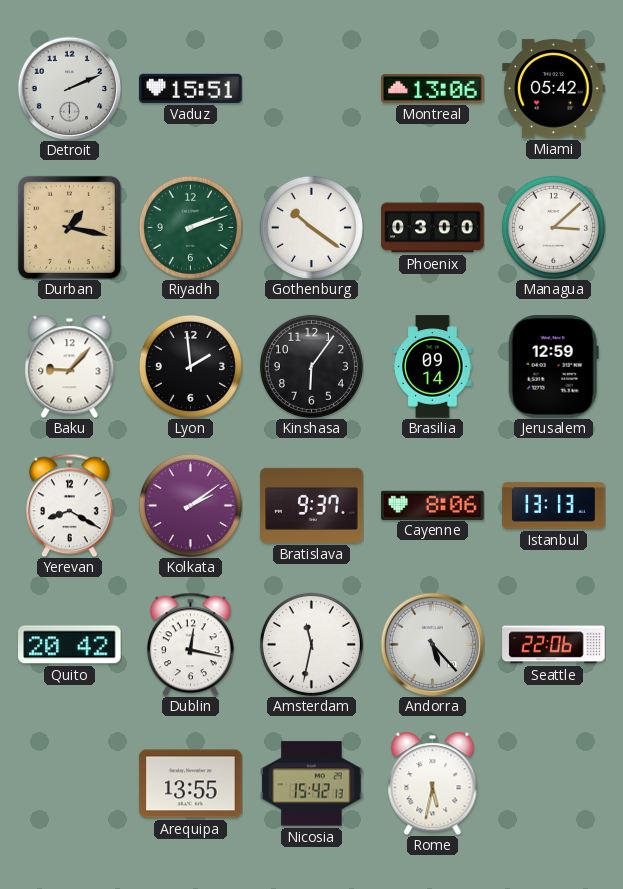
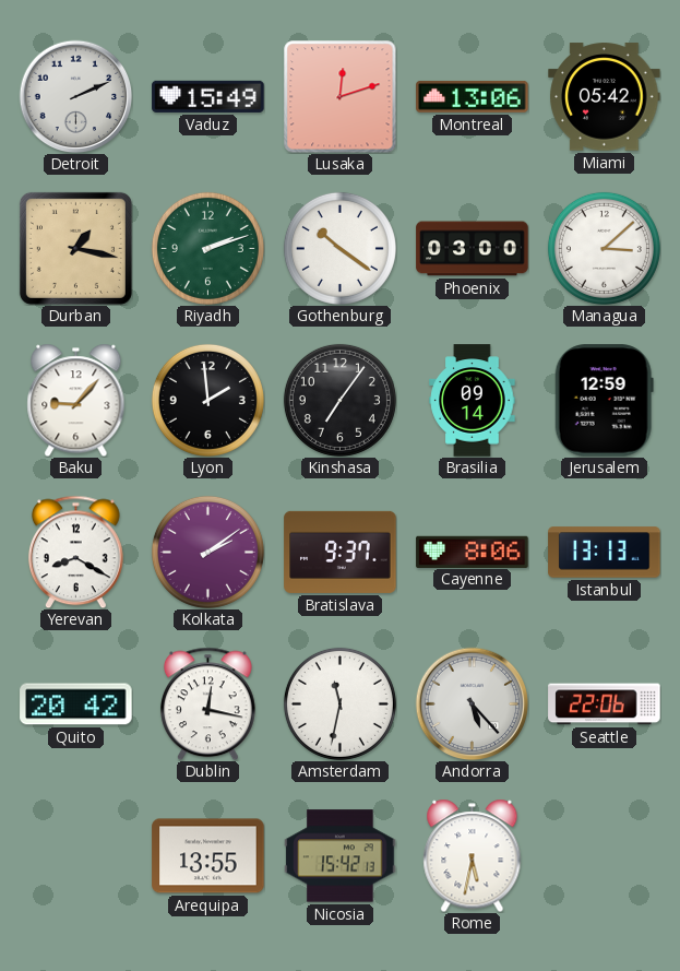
Vaduz: 15:51 -> 15:49
Lusaka: none -> 12:12
Kinshasa: 6:06 -> 7:06
